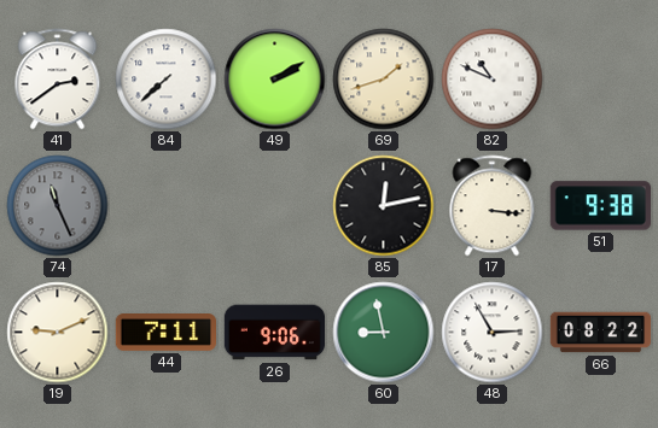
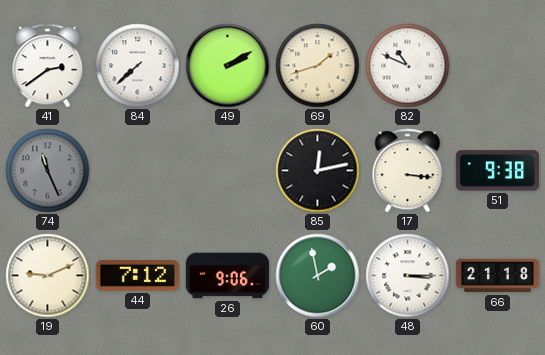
44: 7:11 -> 7:12
60: 8:58 -> 1:58
48: 2:55 -> 3:15
66: 08:22 -> 21:18
